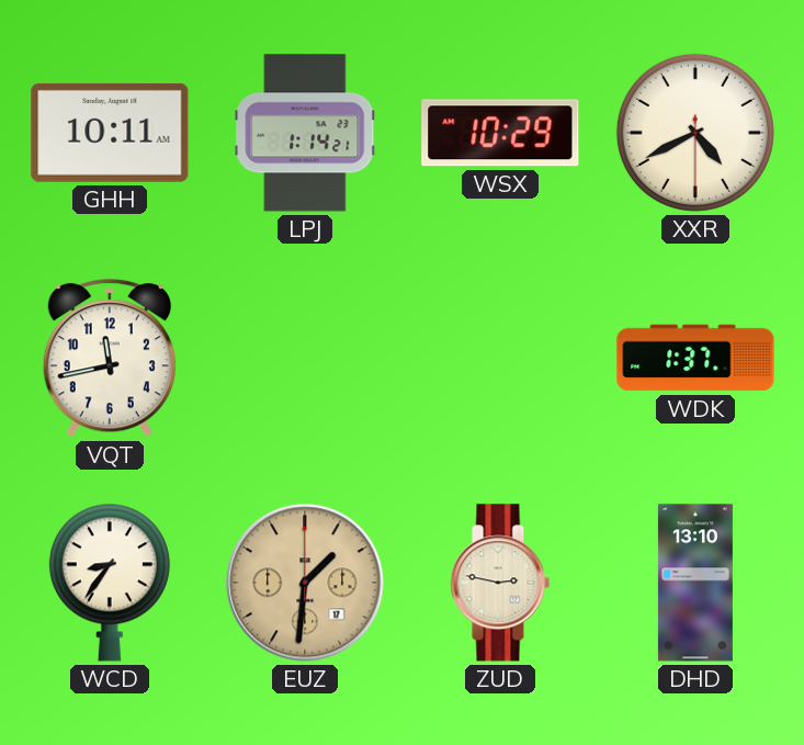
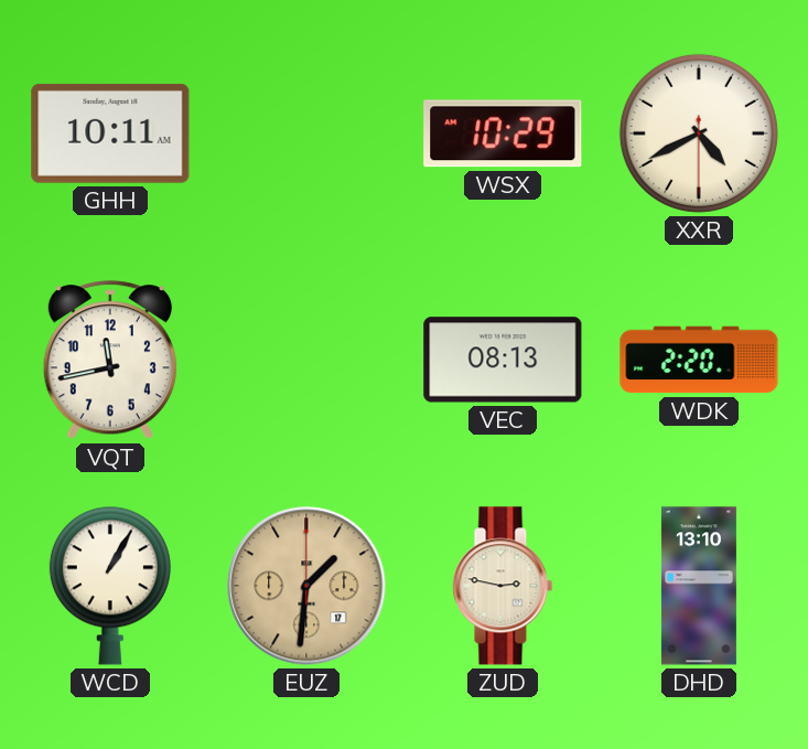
LPJ: 1:14 -> none
VEC: none -> 08:13
WDK: 1:37 -> 2:20
WCD: 8:36 -> 1:05
